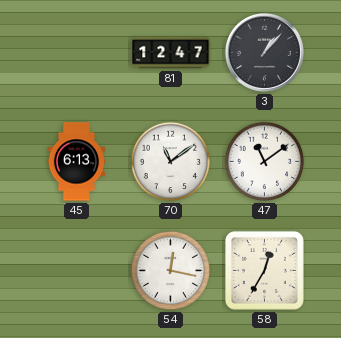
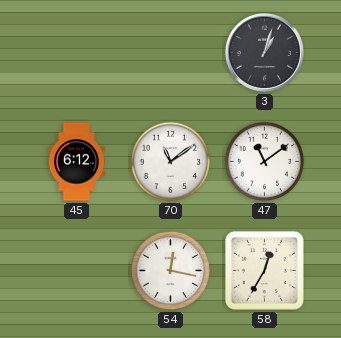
81: 12:47 -> none
3: 1:07 -> 1:03
45: 6:13 -> 6:12
